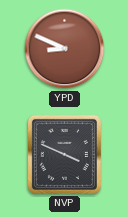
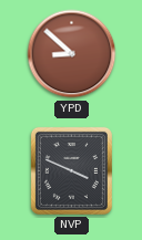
YPD: 8:49 -> 8:52
